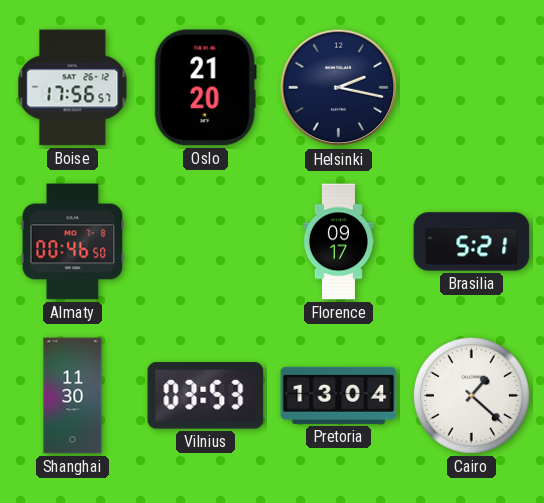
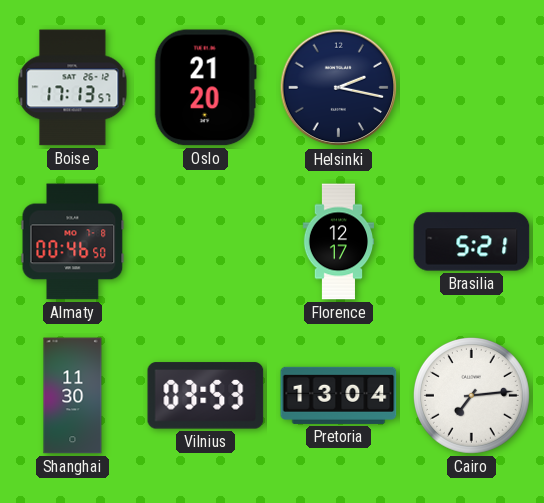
Boise: 17:56 -> 17:13
Florence: 09:17 -> 12:17
Cairo: 1:22 -> 7:14
